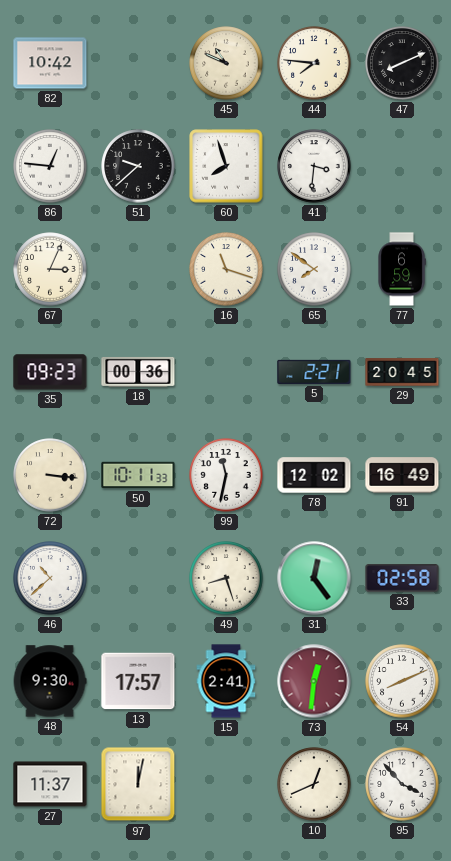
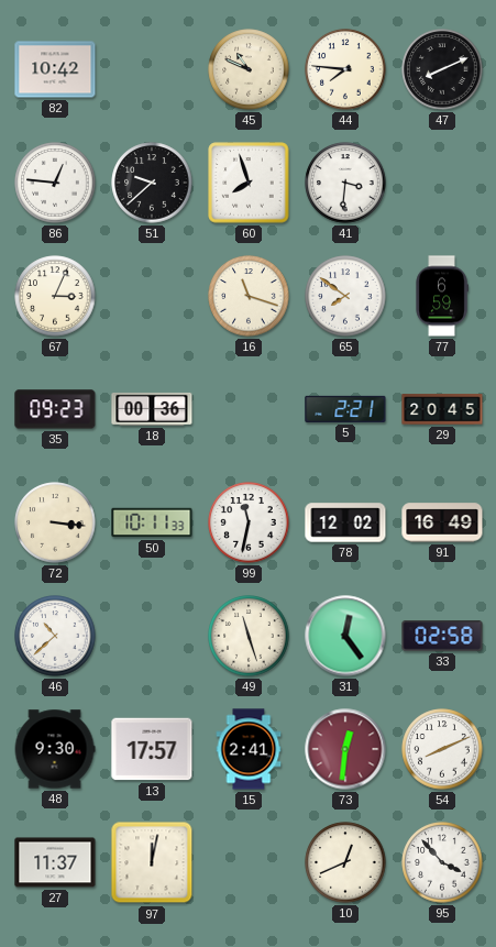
49: 8:27 -> 11:27
